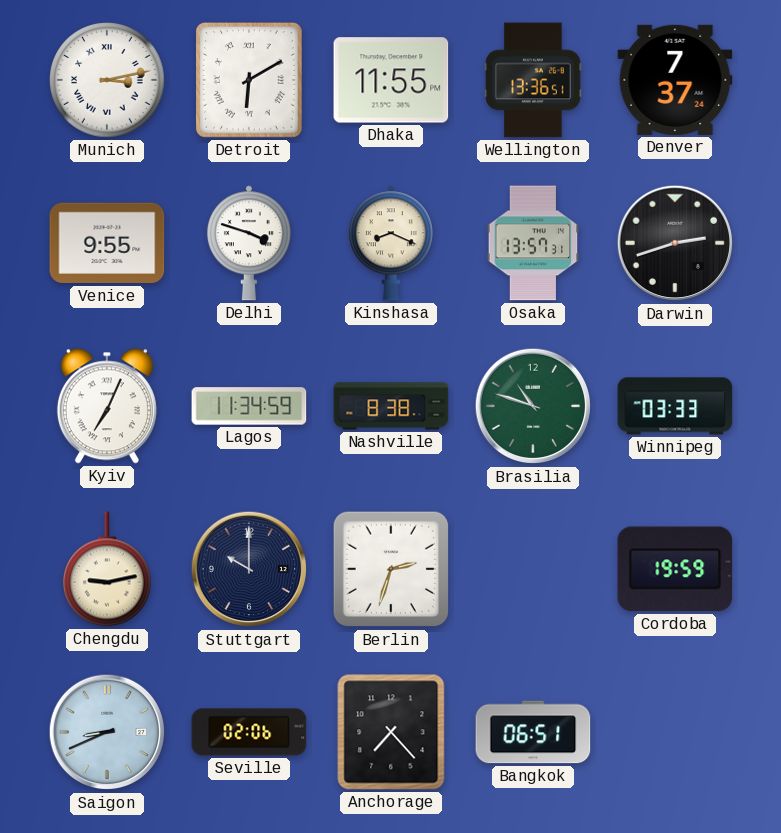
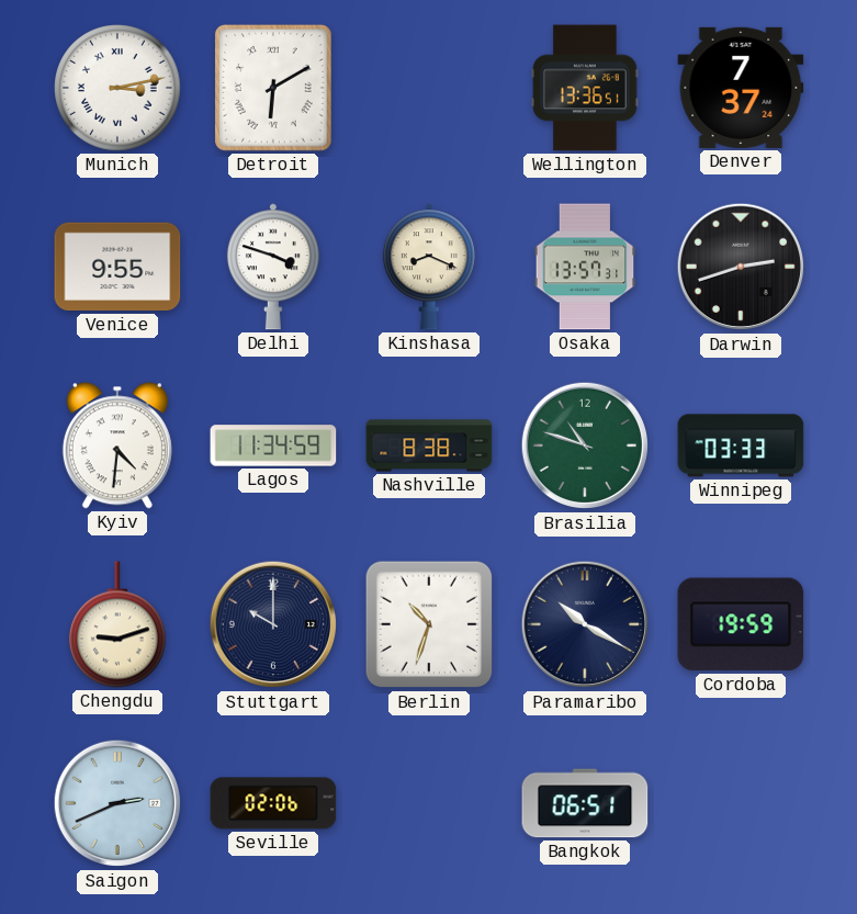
Dhaka: 11:55 -> none
Kyiv: 7:04 -> 4:31
Chengdu: 9:13 -> 9:12
Berlin: 2:33 -> 10:33
Paramaribo: none -> 10:20
Saigon: 8:41 -> 2:41
Anchorage: 7:23 -> none
